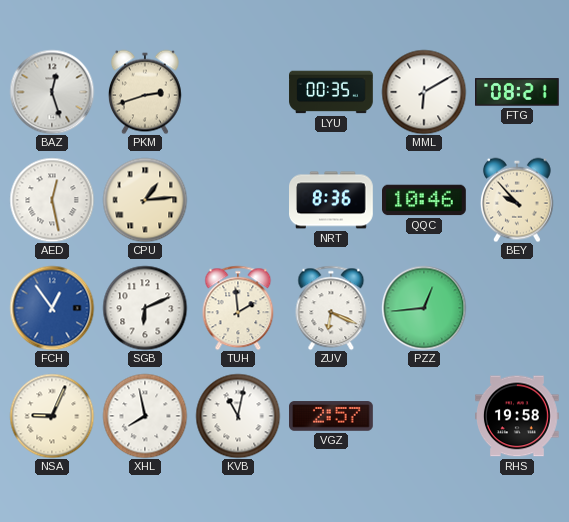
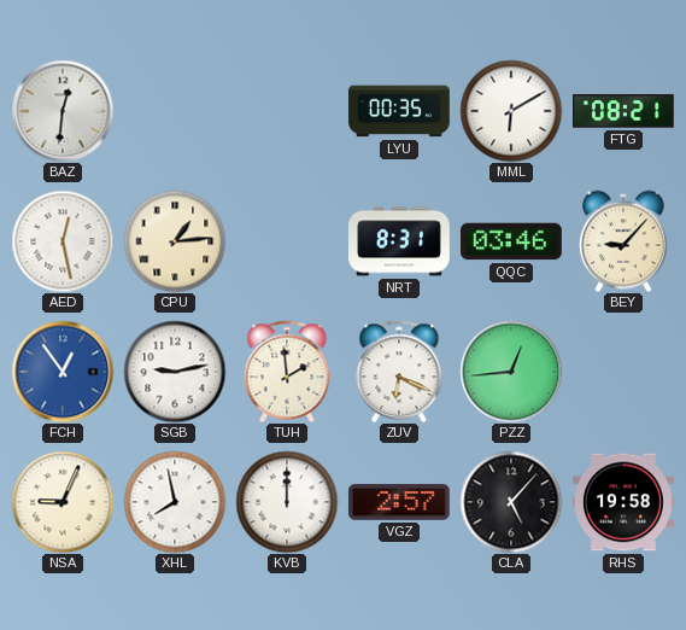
BAZ: 12:27 -> 12:31
PKM: 2:42 -> none
NRT: 8:36 -> 8:31
QQC: 10:46 -> 03:46
BEY: 9:53 -> 9:07
SGB: 6:11 -> 9:13
KVB: 11:02 -> 12:00
CLA: none -> 5:07
